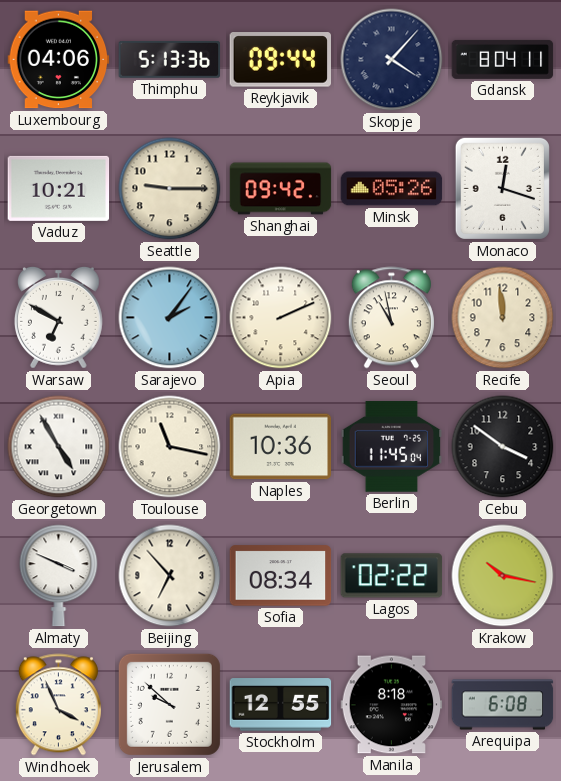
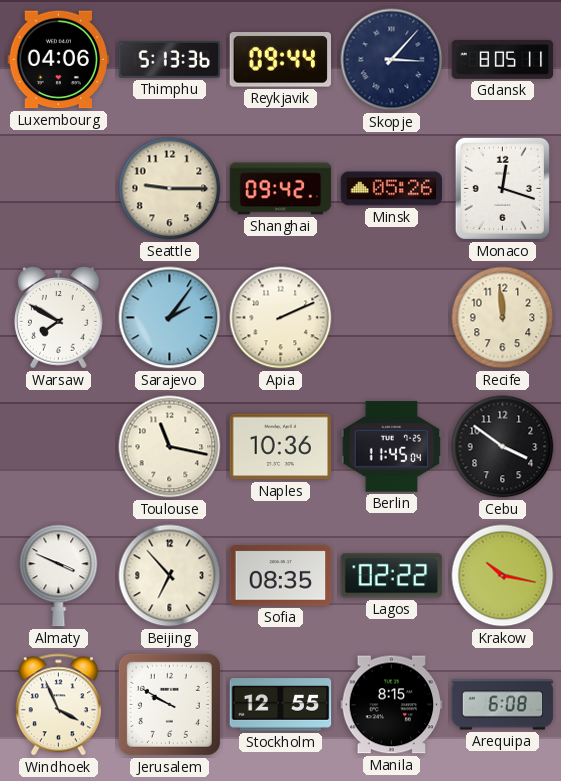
Skopje: 4:07 -> 3:07
Gdansk: 8:04 -> 8:05
Vaduz: 10:21 -> none
Warsaw: 6:50 -> 7:50
Seoul: 10:58 -> none
Georgetown: 4:55 -> none
Sofia: 08:34 -> 08:35
Jerusalem: 9:52 -> 9:50
Manila: 8:18 -> 8:15
